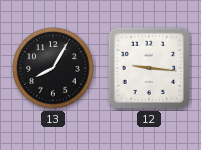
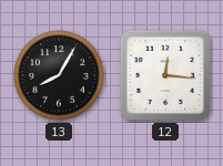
12: 9:16 -> 12:16
